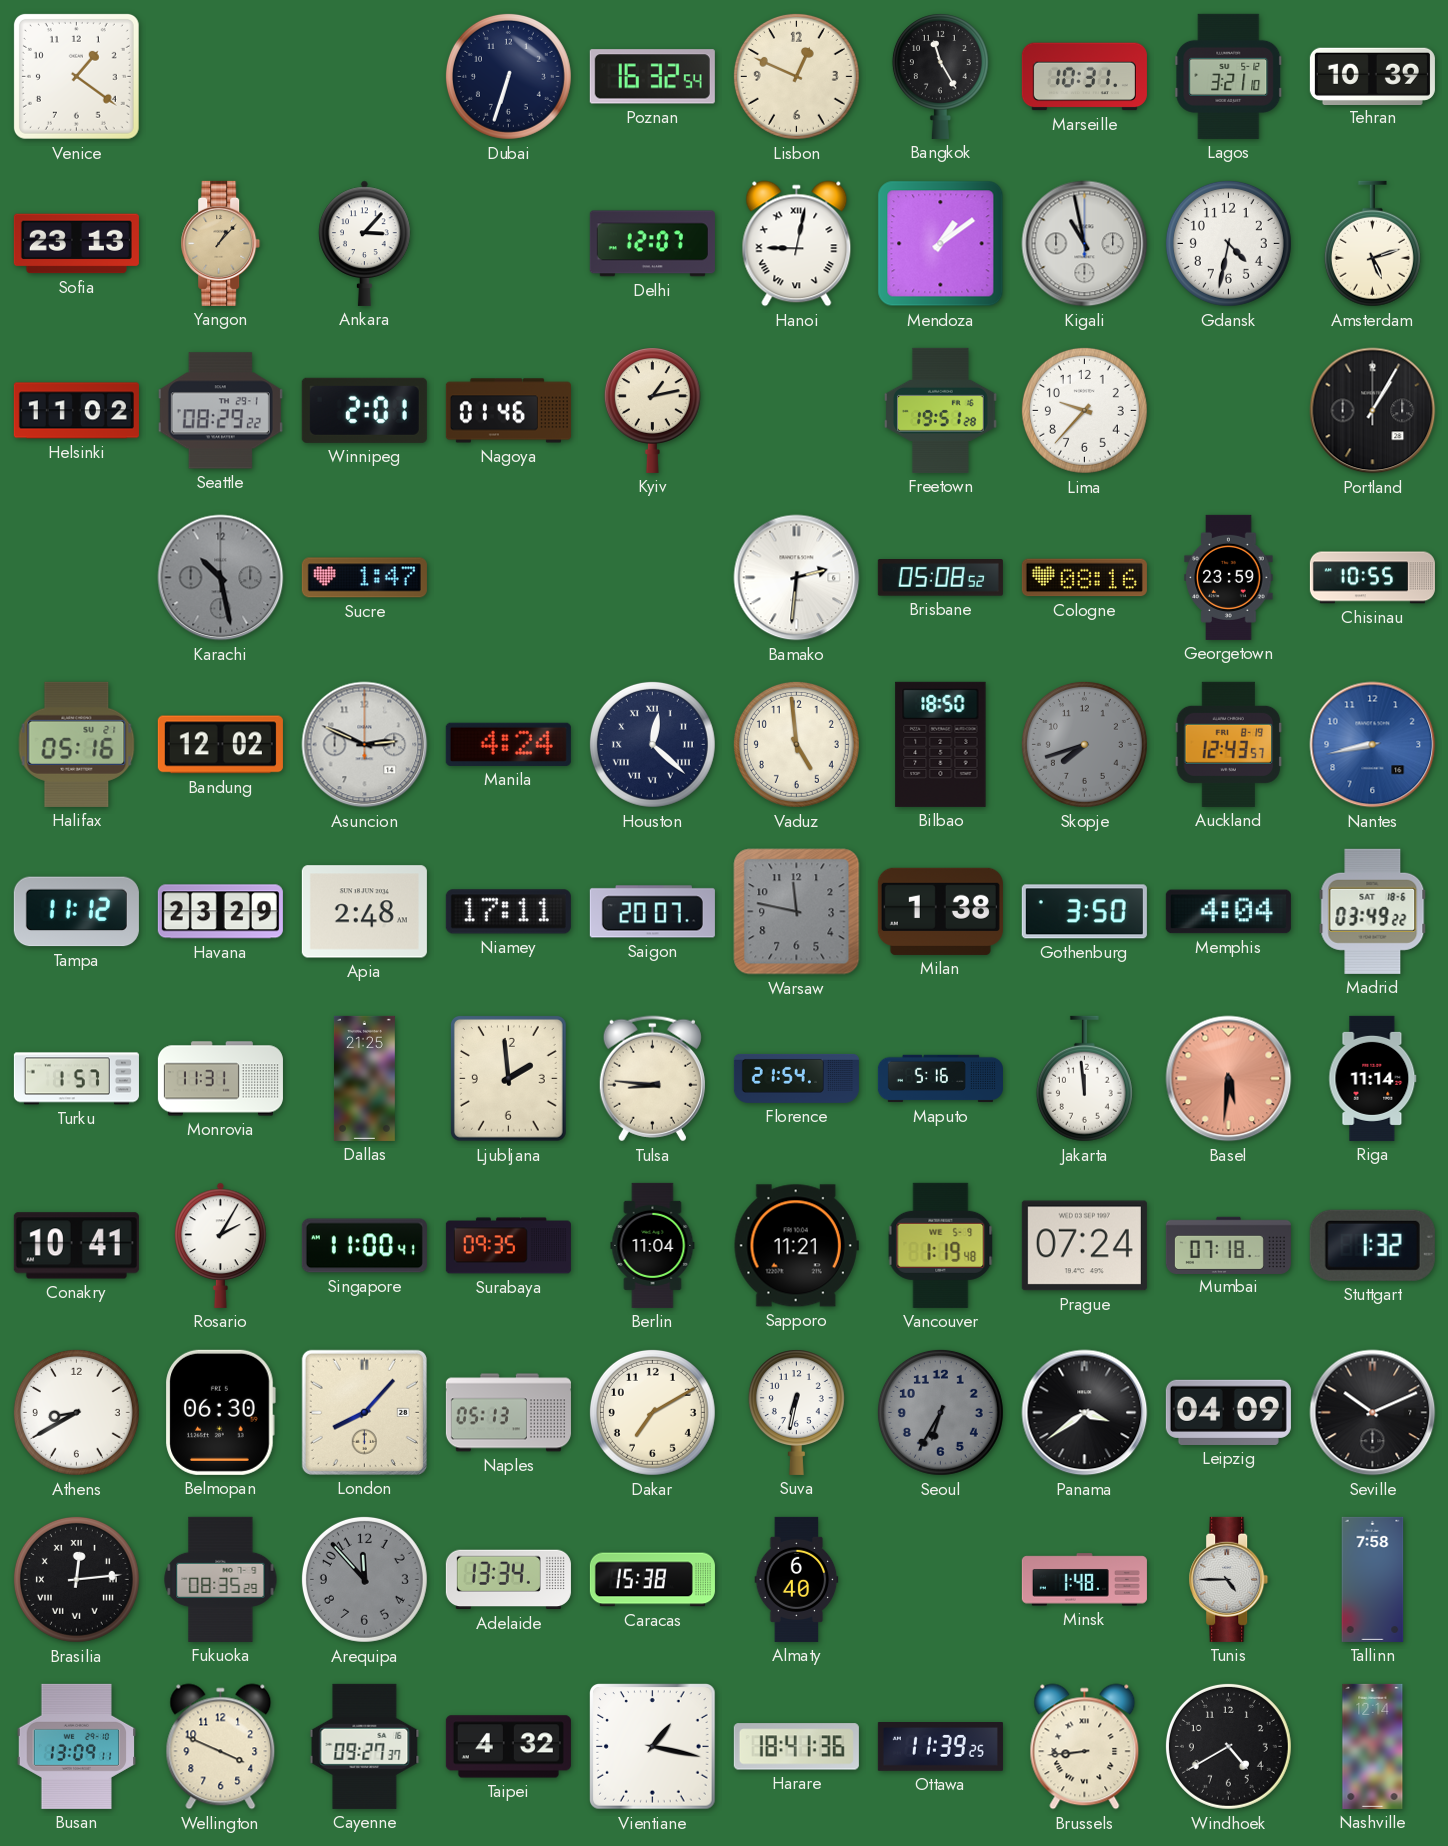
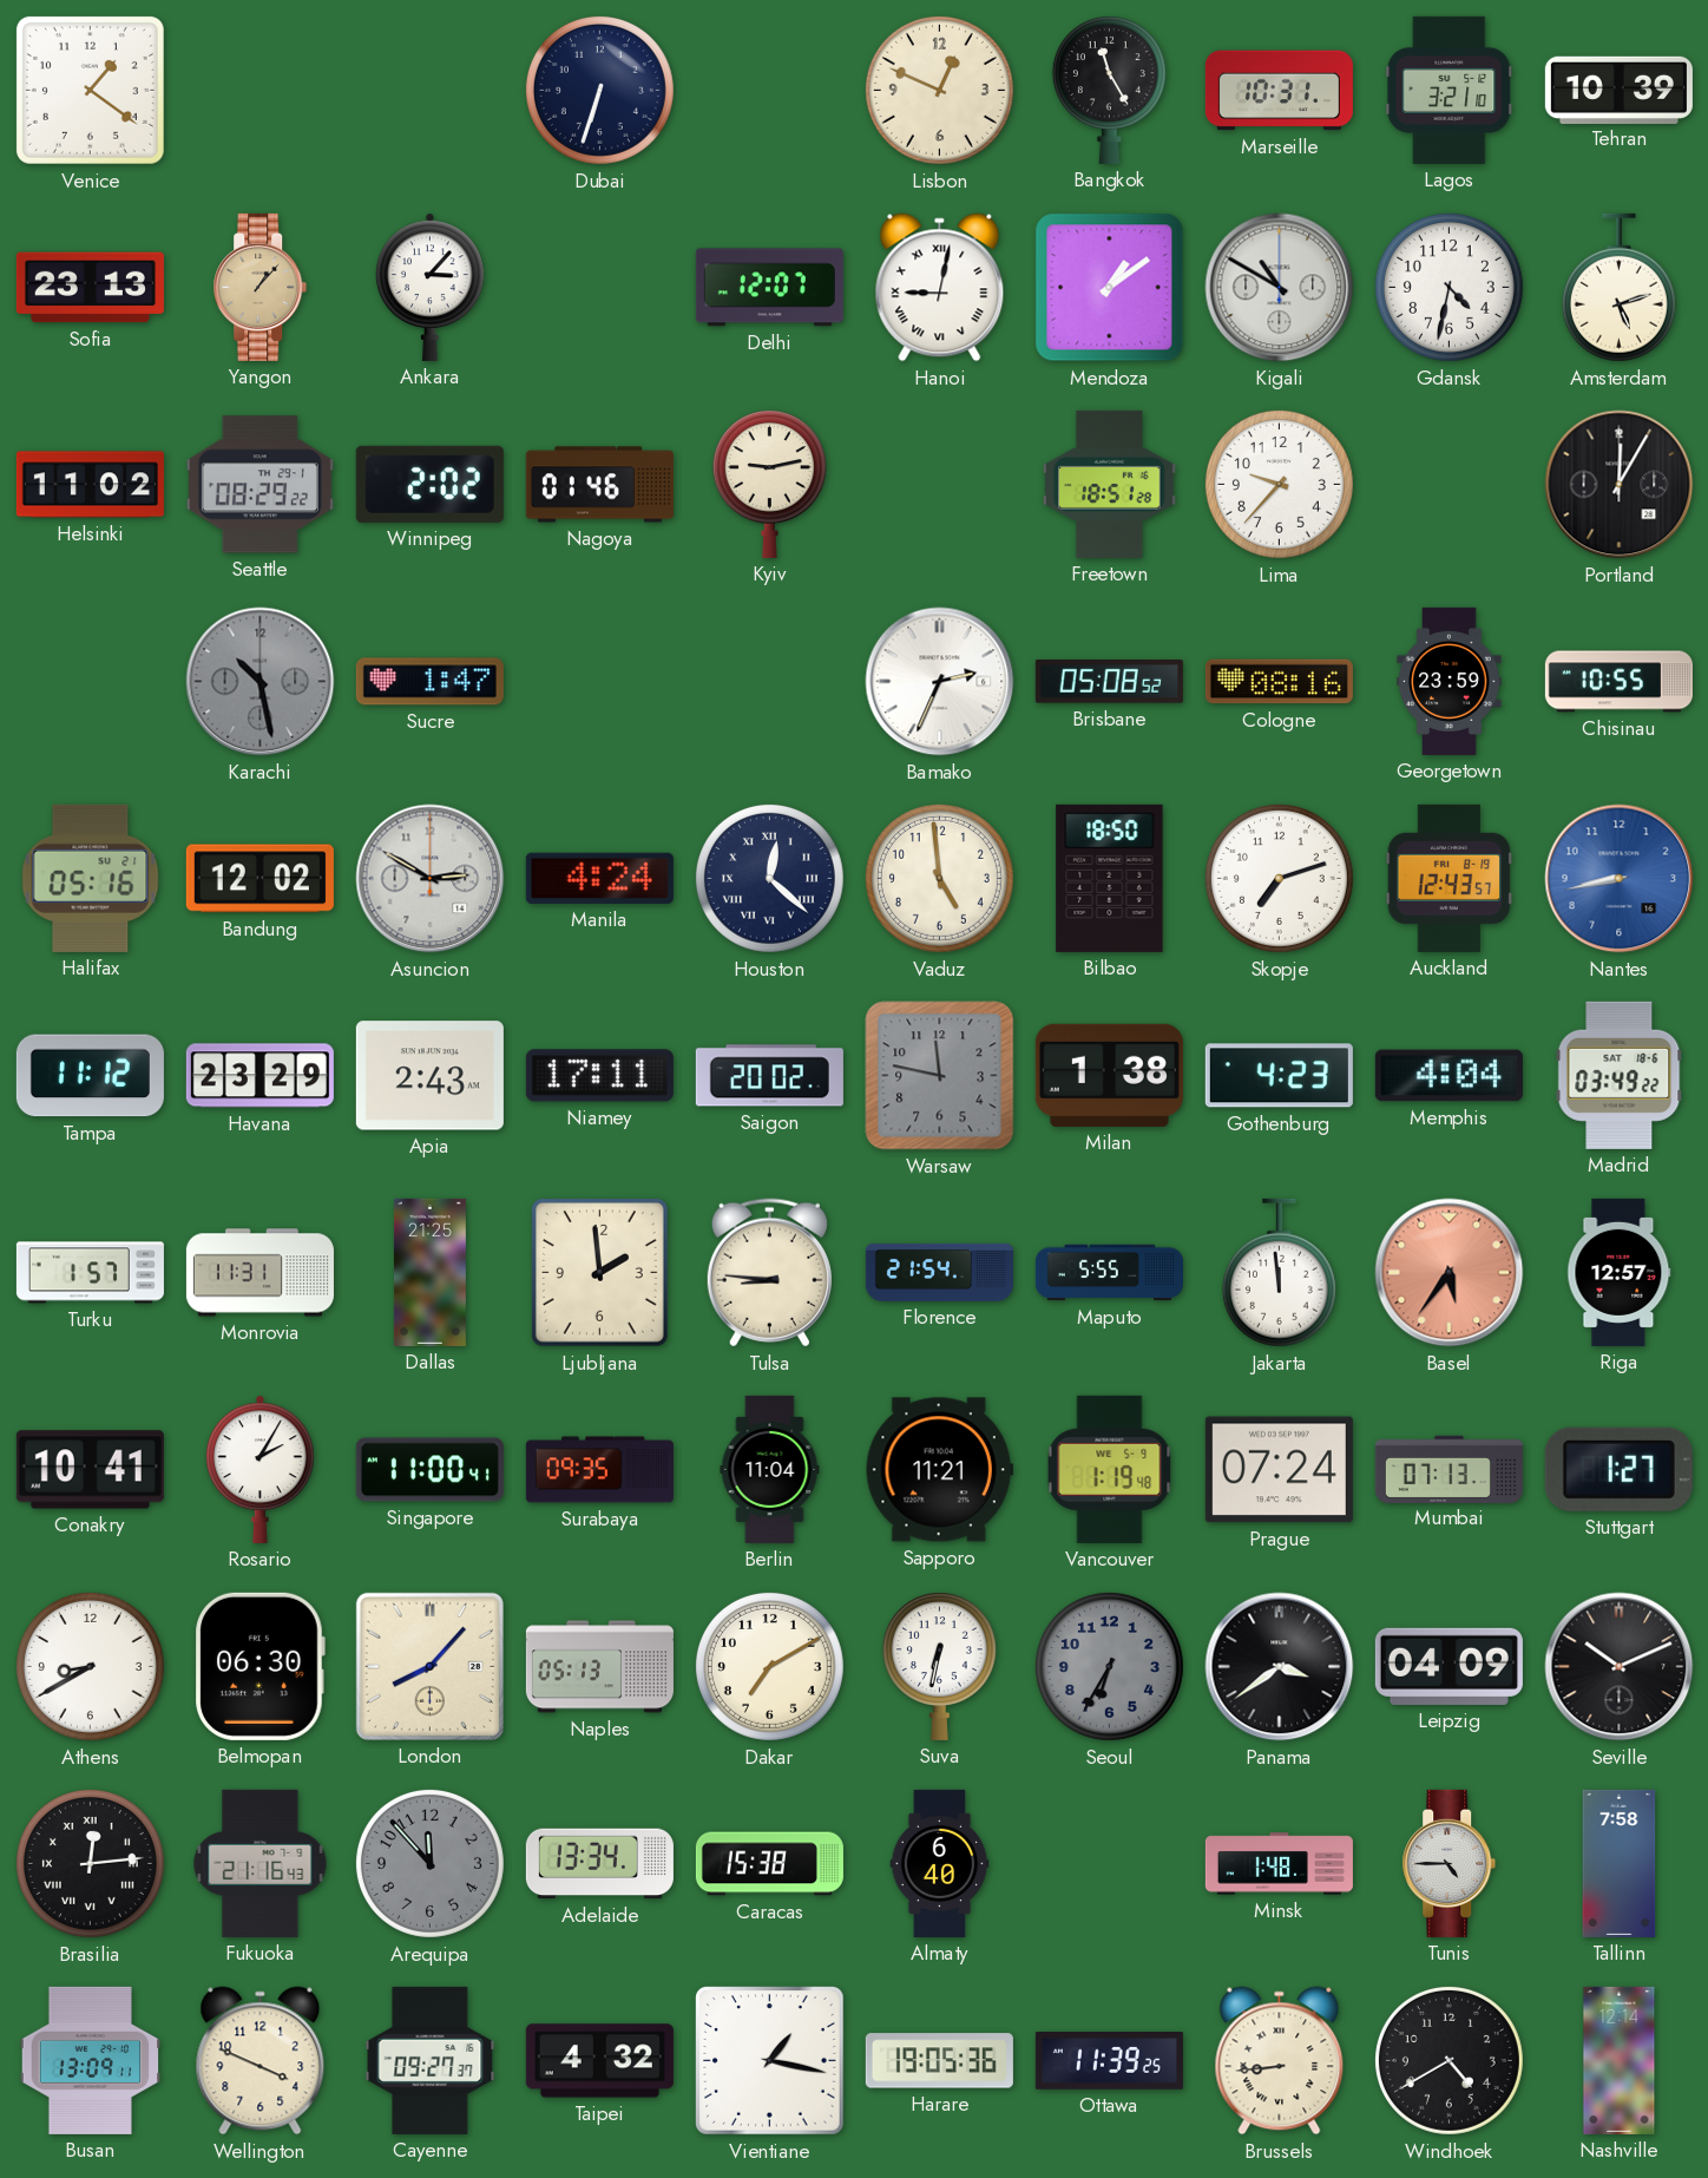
Poznan: 16:32 -> none
Kigali: 10:58 -> 10:50
Winnipeg: 2:01 -> 2:02
Kyiv: 1:13 -> 9:13
Freetown: 19:51 -> 18:51
Portland: 1:05 -> 12:05
Bamako: 2:31 -> 2:34
Asuncion: 2:49 -> 2:50
Skopje: 7:42 -> 7:12
Skopje dial: grey -> white
Apia: 2:48 -> 2:43
Saigon: 20:07 -> 20:02
Gothenburg: 3:50 -> 4:23
Maputo: 5:16 -> 5:55
Basel: 5:31 -> 5:36
Riga: 11:14 -> 12:57
Mumbai: 07:18 -> 07:13
Stuttgart: 1:32 -> 1:27
Fukuoka: 08:35 -> 21:16
Harare: 18:41 -> 19:05
